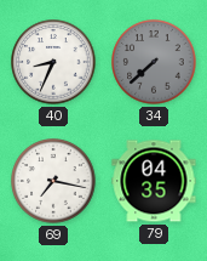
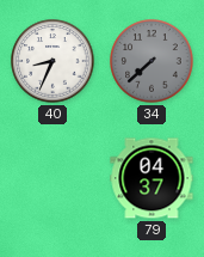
69: 7:17 -> none
79: 04:35 -> 04:37
